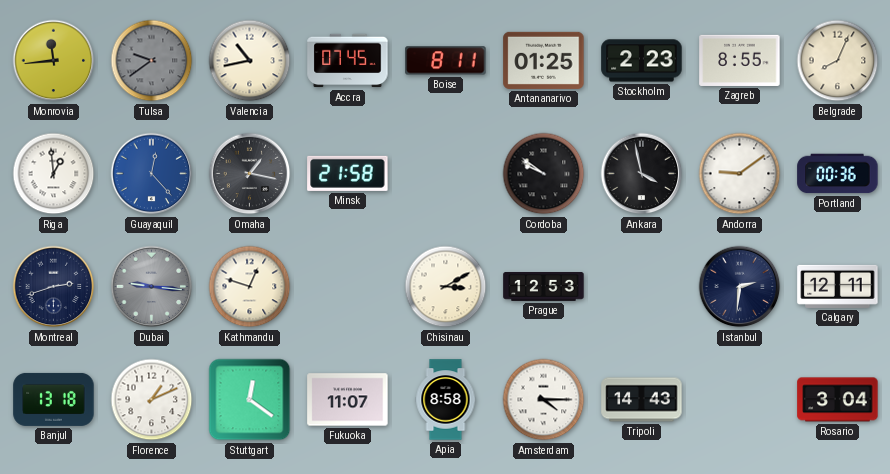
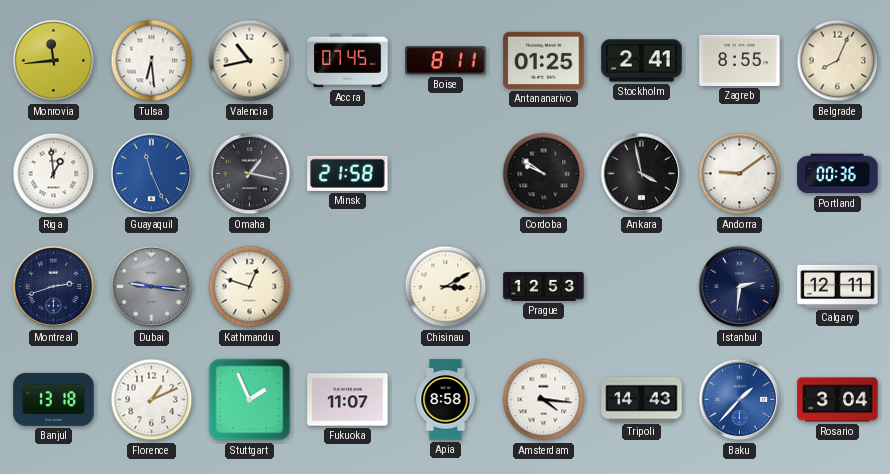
Tulsa: 9:39 -> 6:29
Tulsa dial: grey -> white
Stockholm: 2:23 -> 2:41
Guayaquil: 12:23 -> 11:26
Stuttgart: 12:21 -> 1:56
Amsterdam: 4:15 -> 4:16
Baku: none -> 1:37
